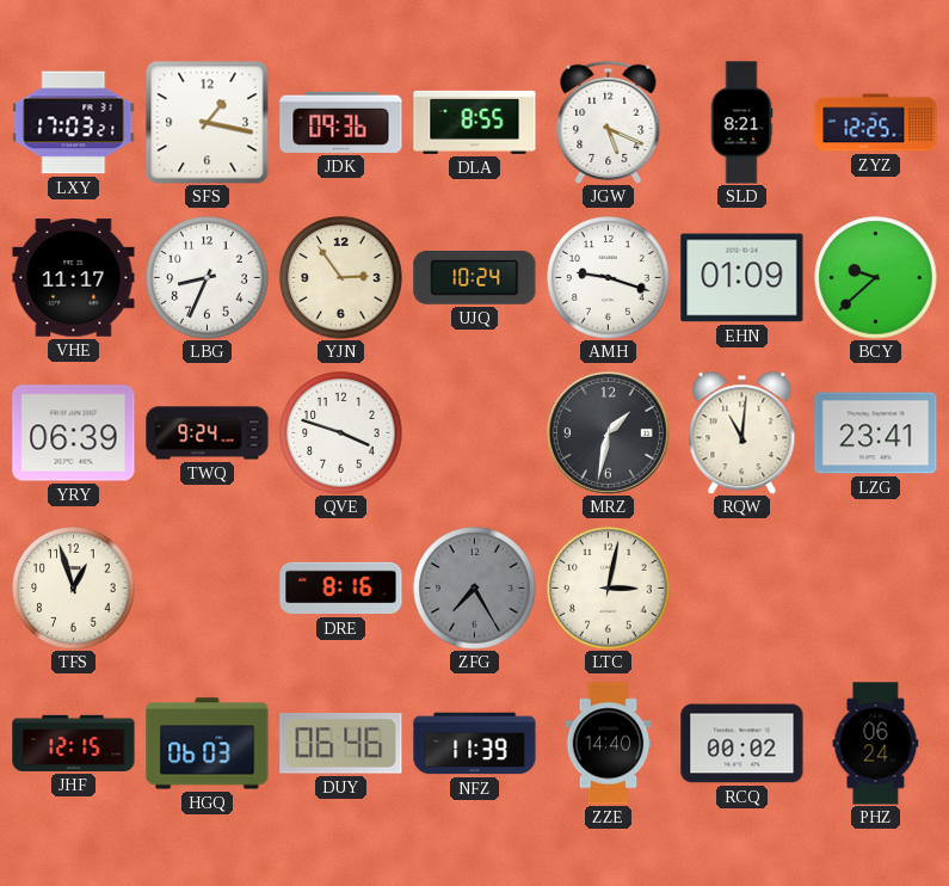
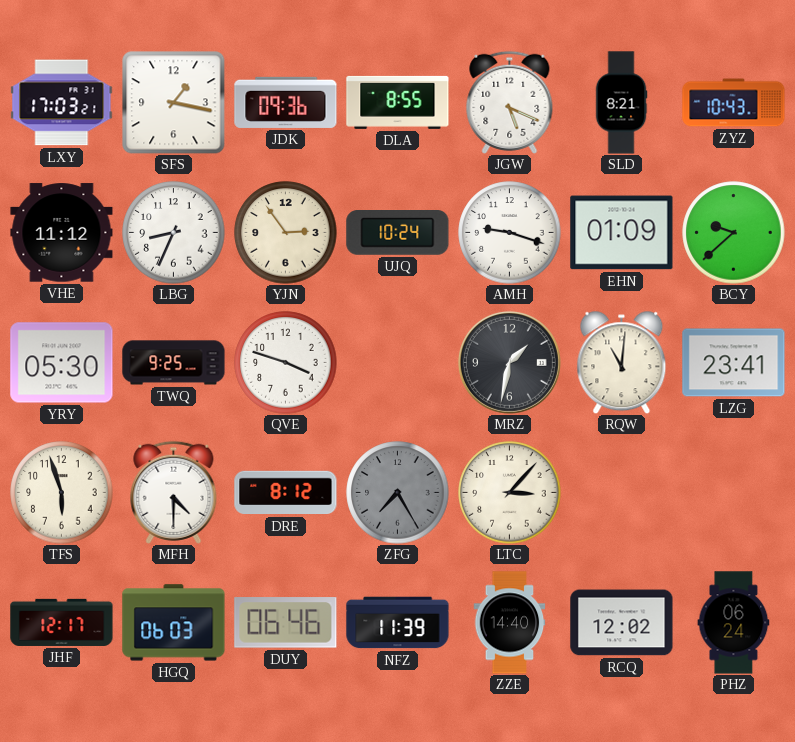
ZYZ: 12:25 -> 10:43
VHE: 11:17 -> 11:12
YRY: 06:39 -> 05:30
TWQ: 9:24 -> 9:25
TFS: 12:57 -> 5:57
MFH: none -> 4:30
DRE: 8:16 -> 8:12
LTC: 3:02 -> 3:07
JHF: 12:15 -> 12:17
RCQ: 00:02 -> 12:02
